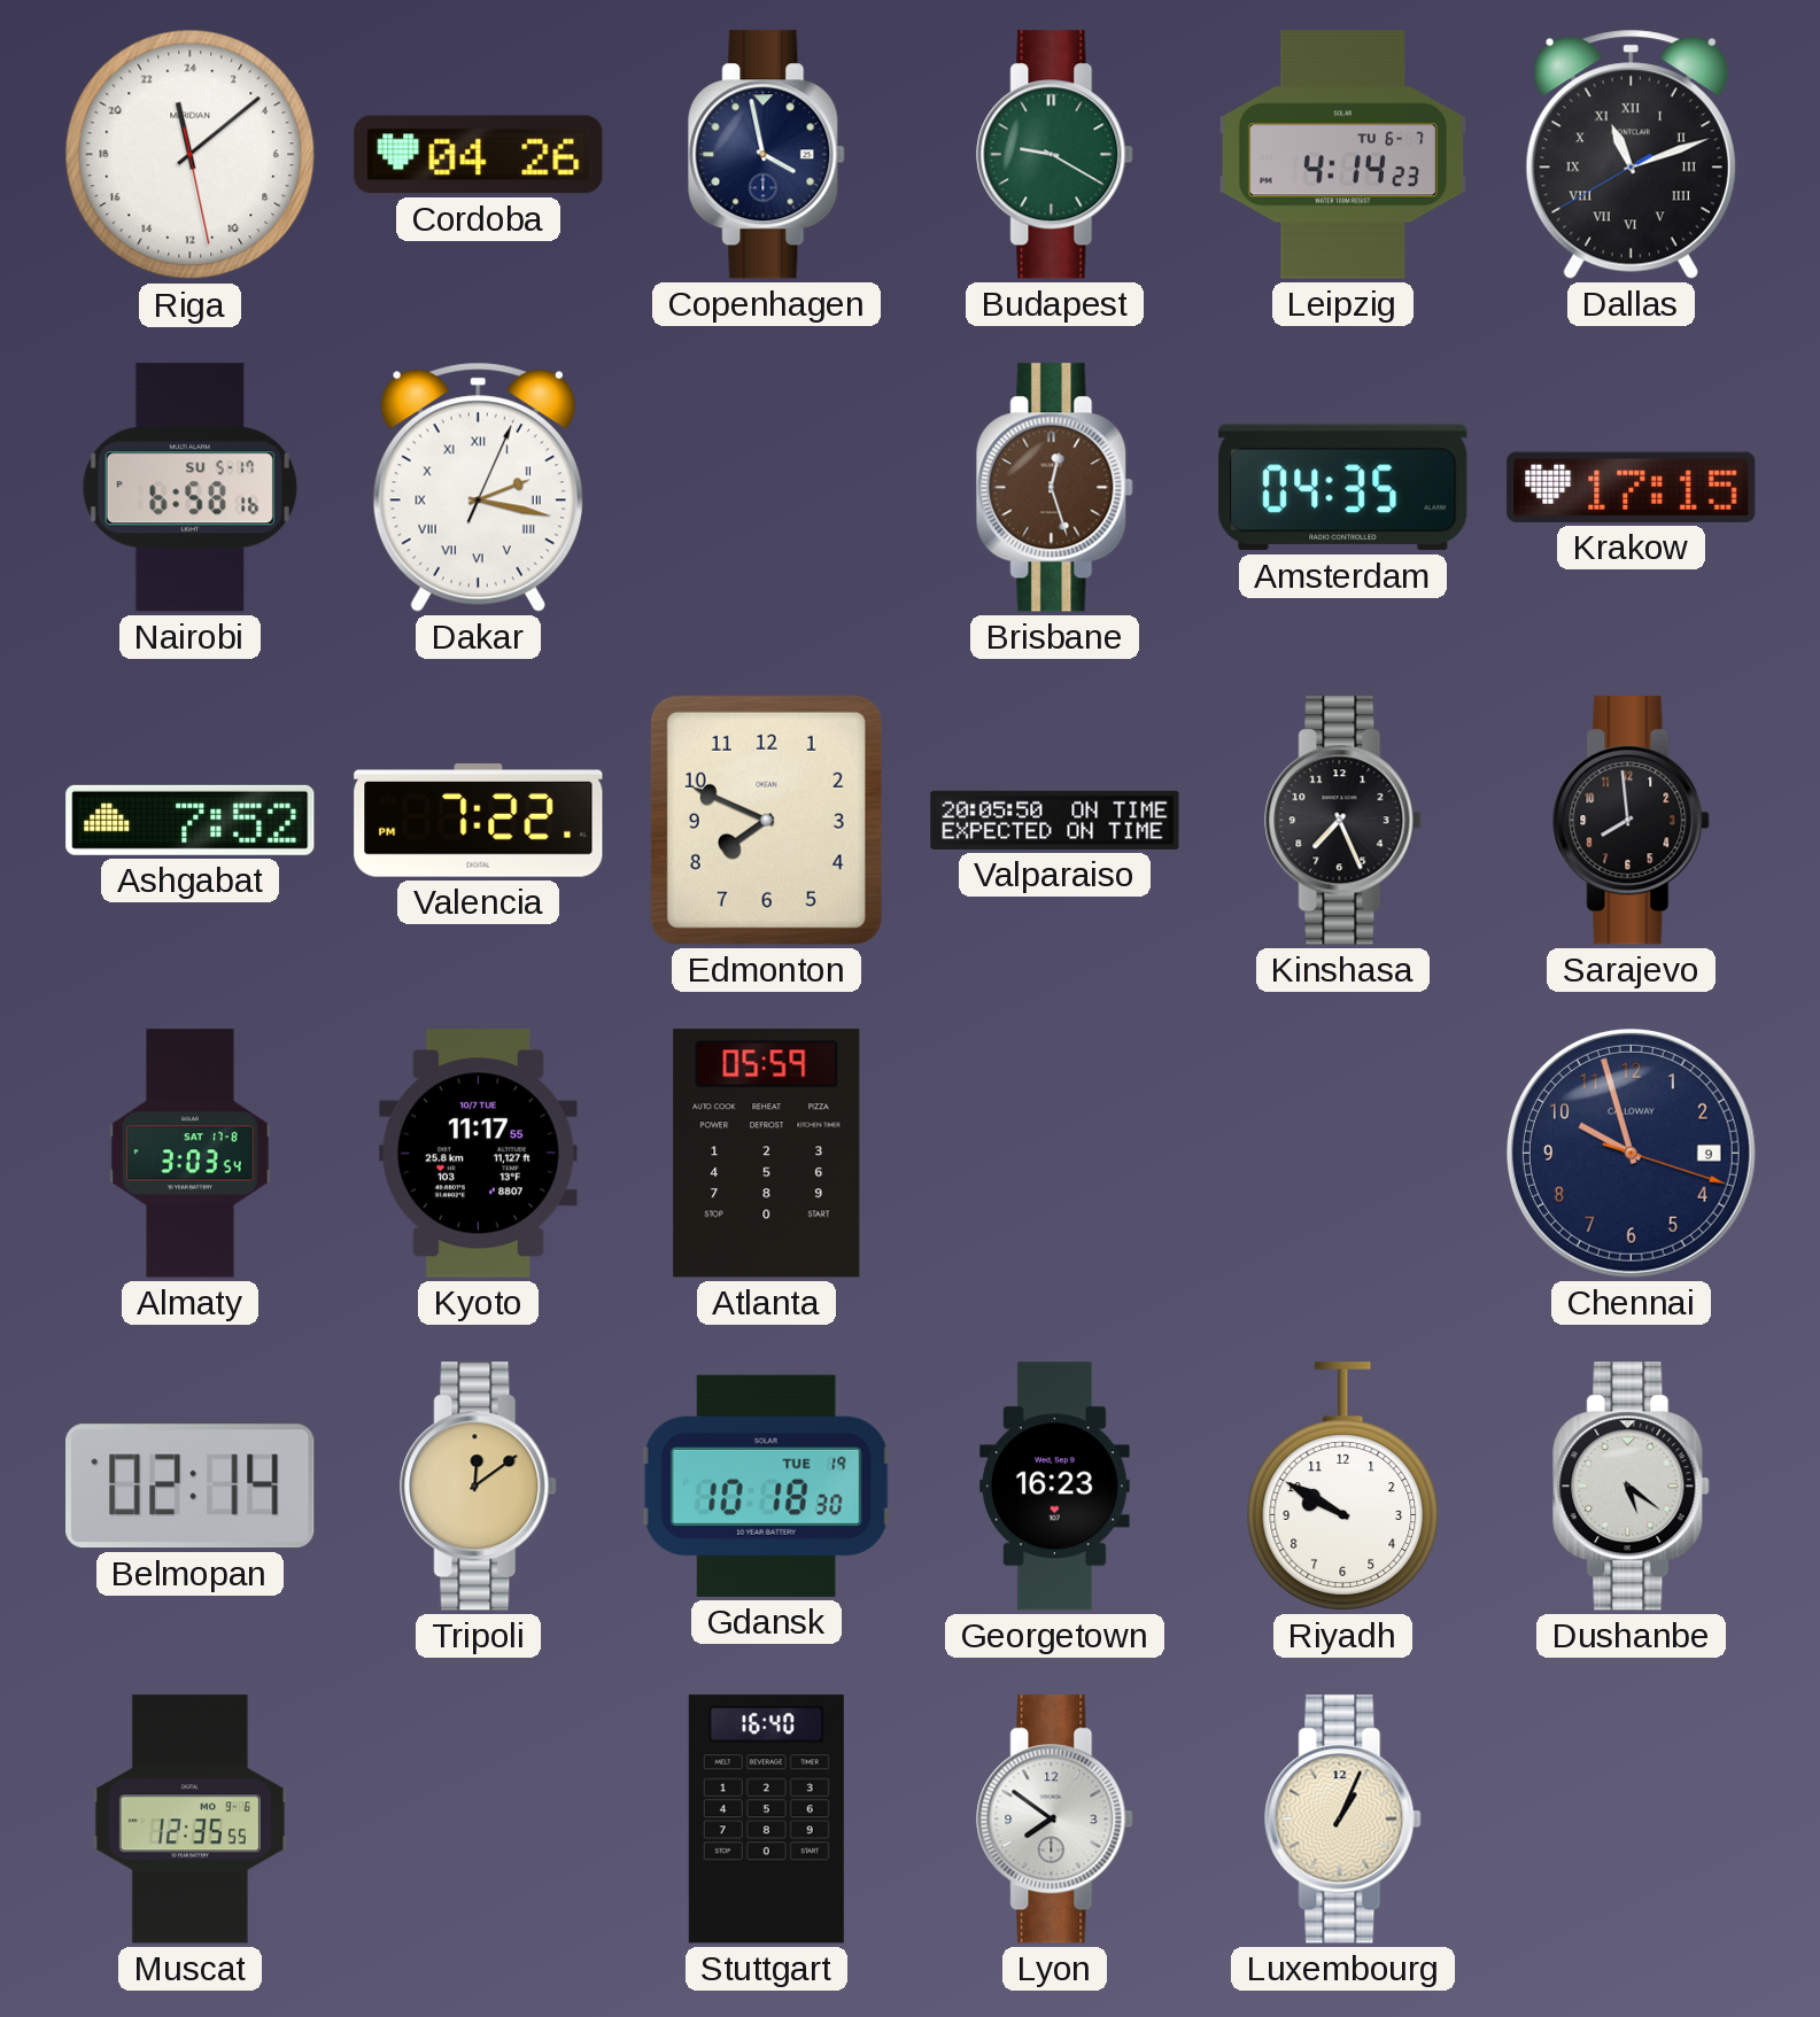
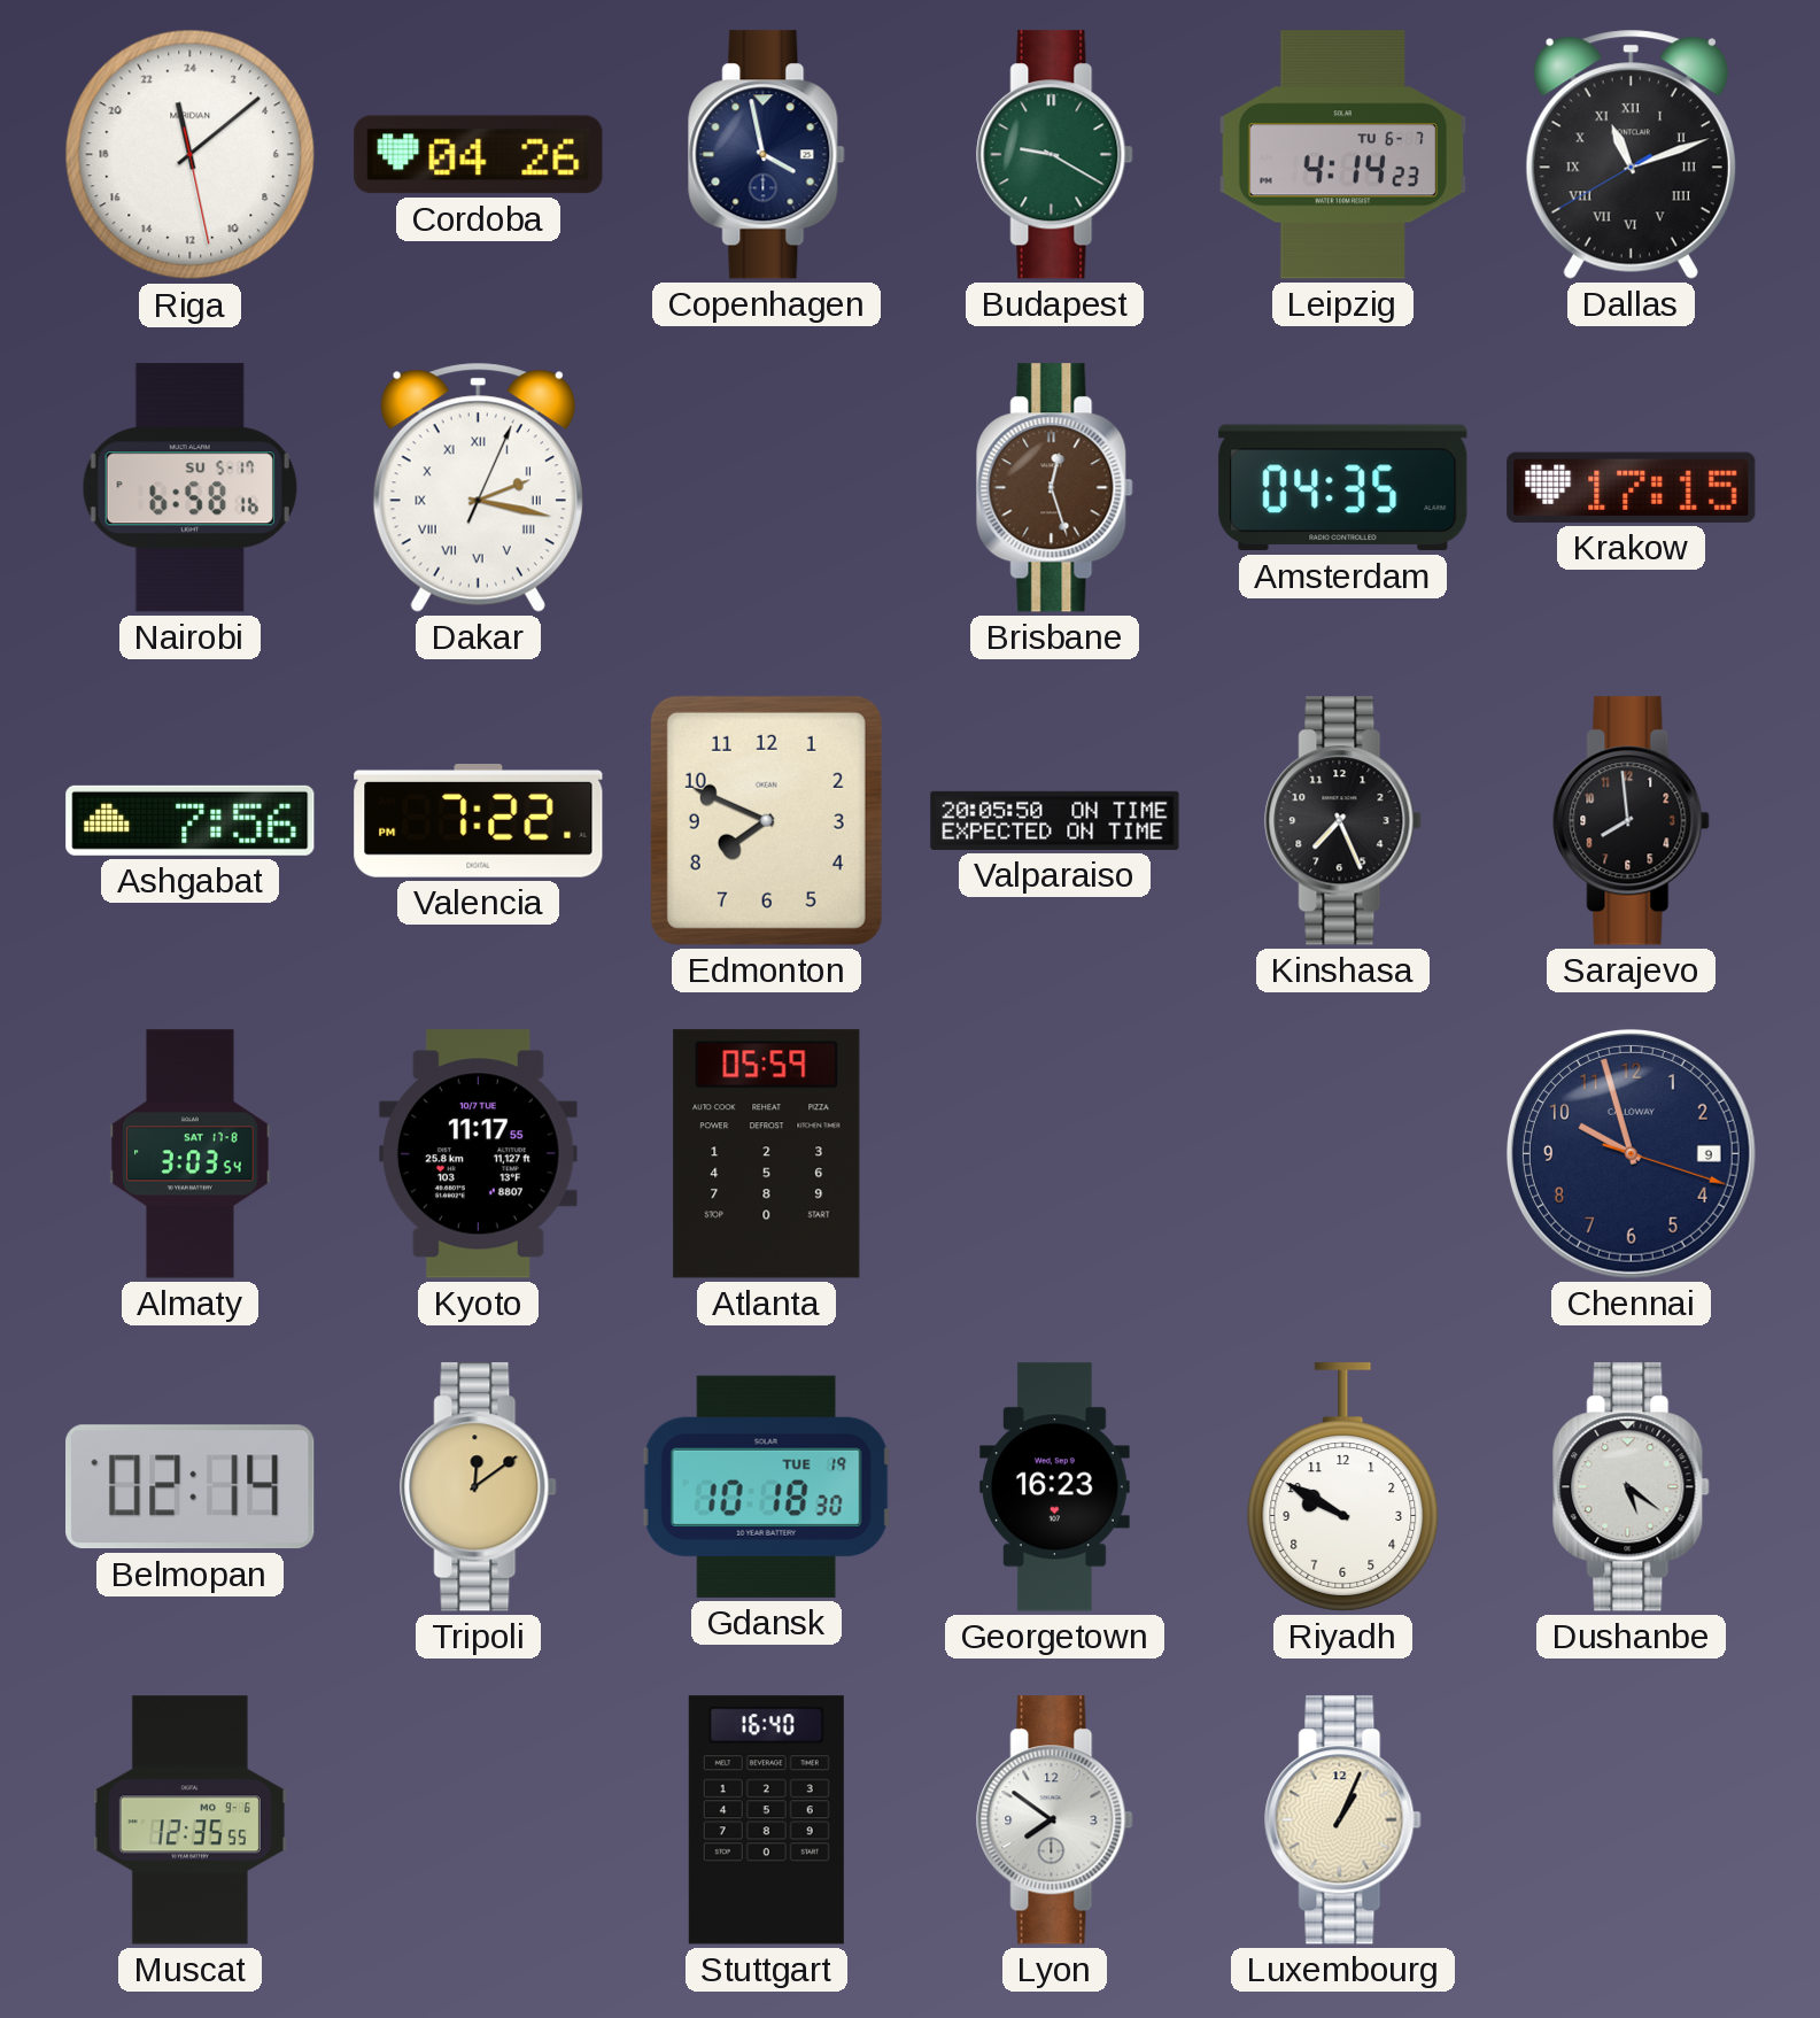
Ashgabat: 7:52 -> 7:56
